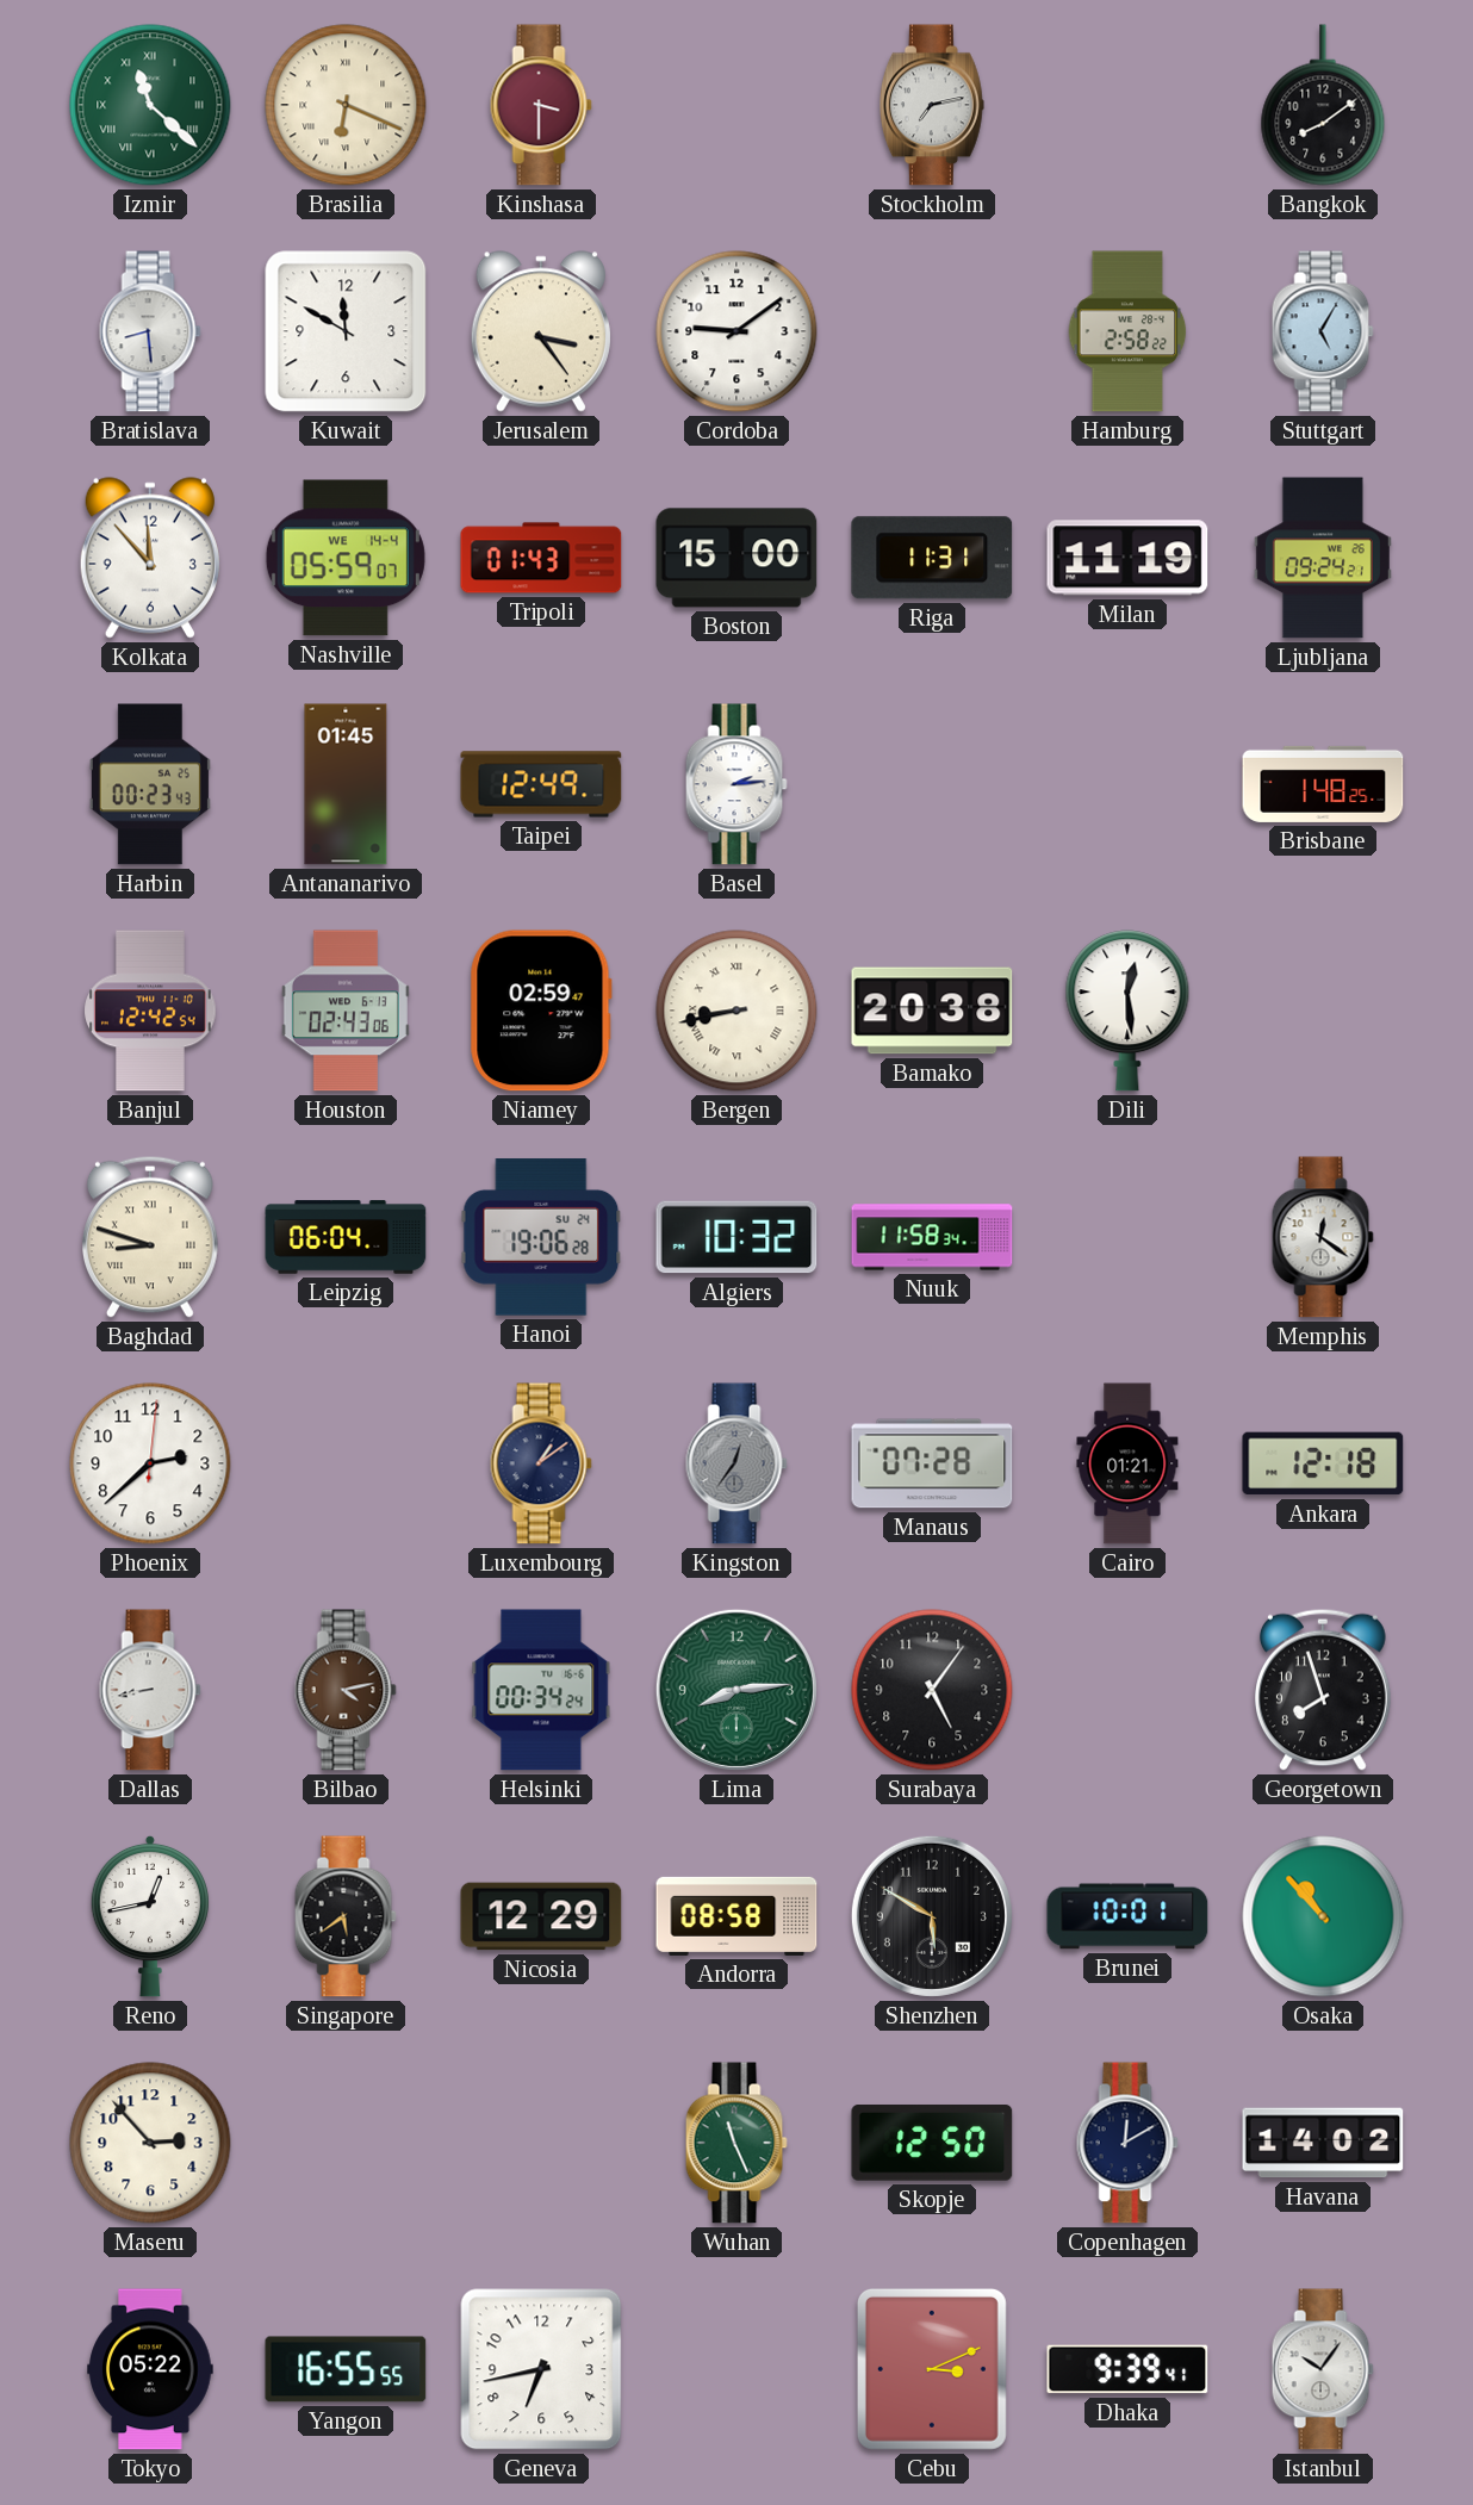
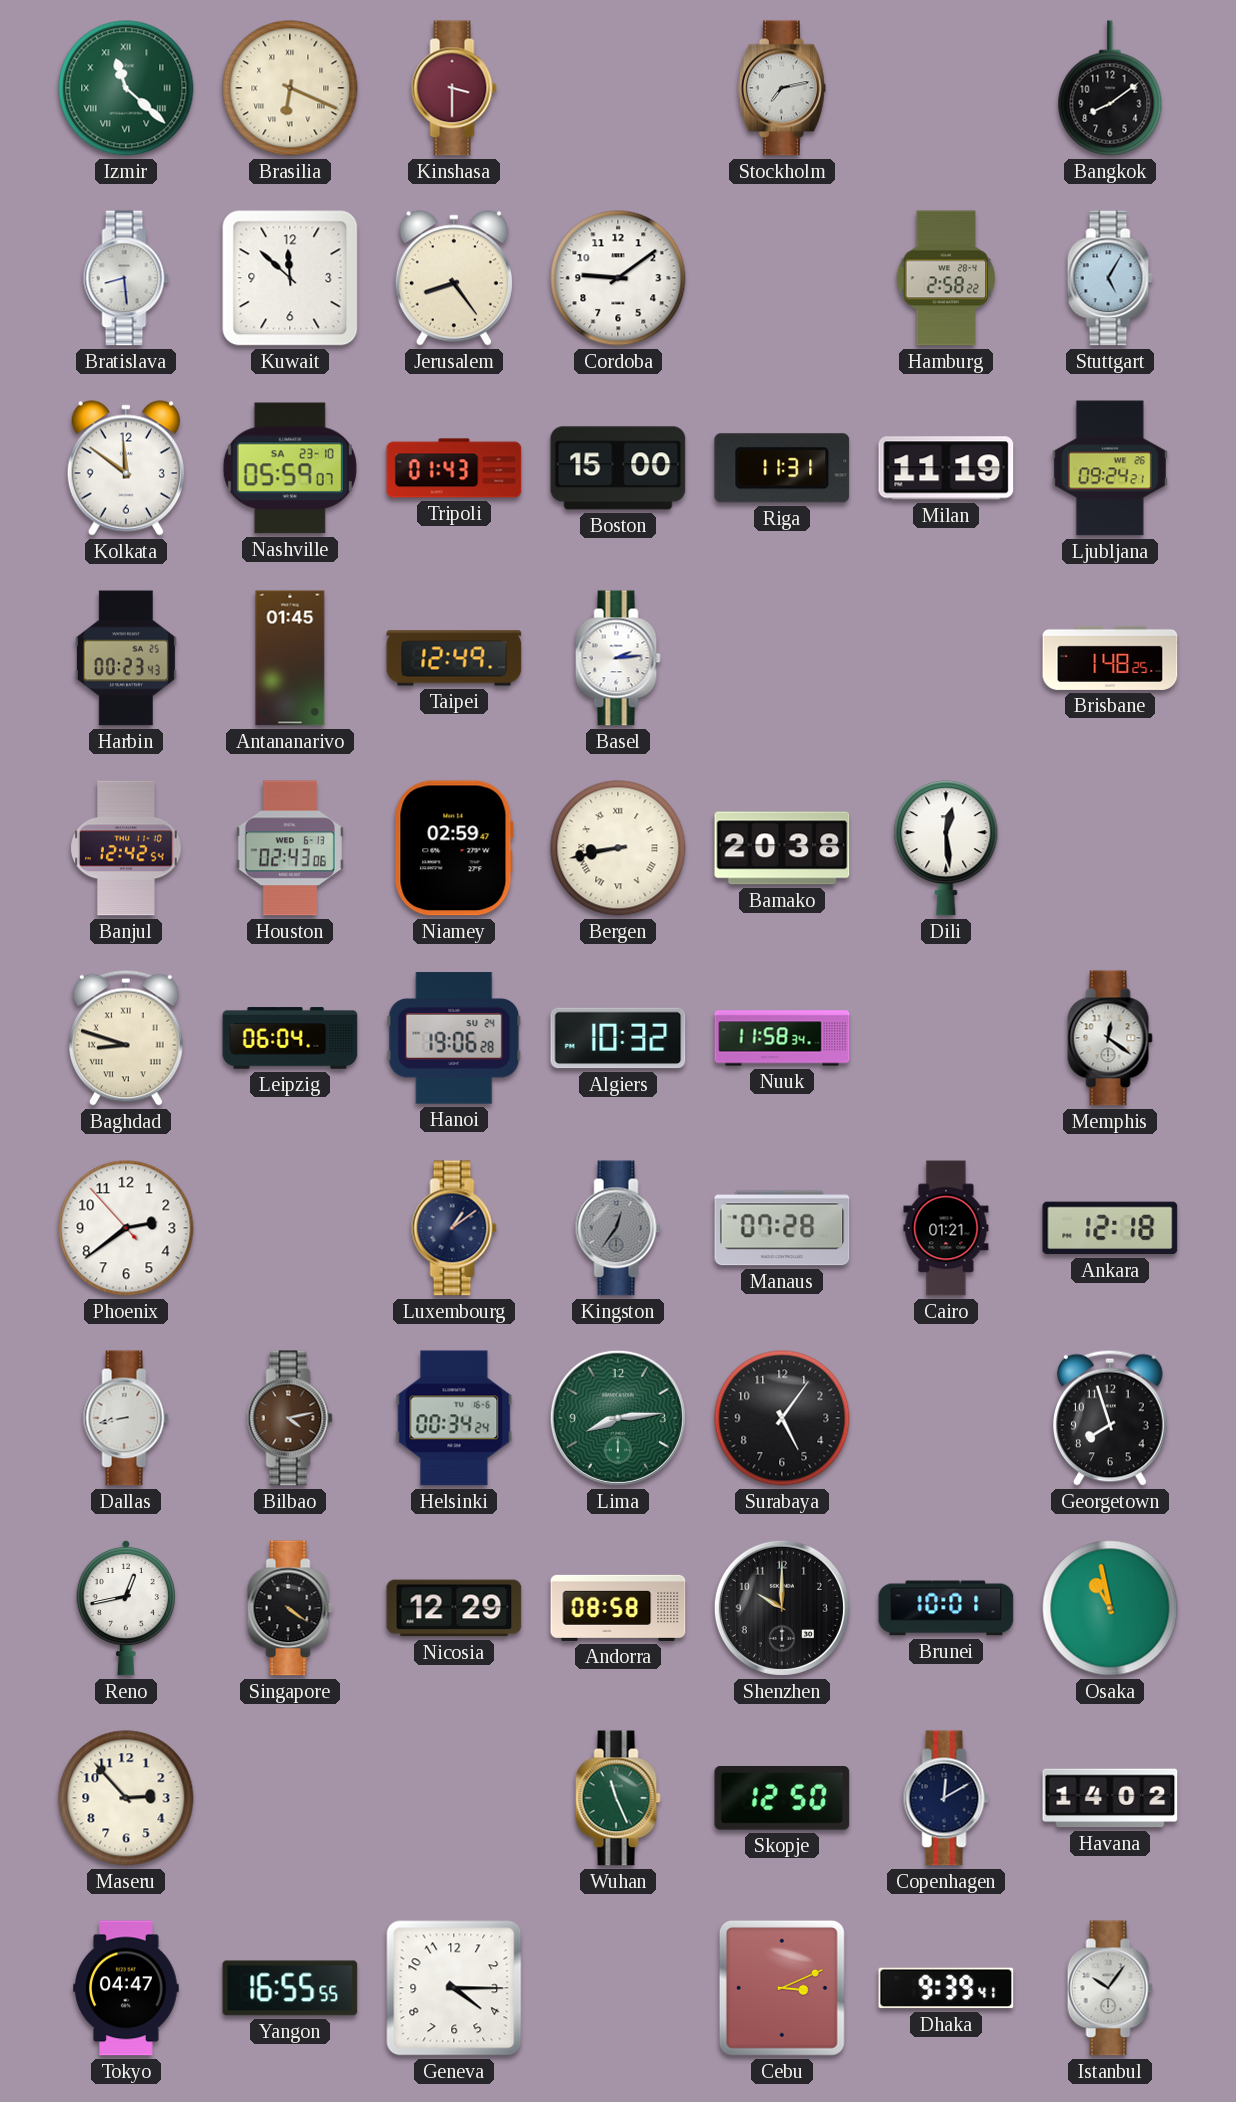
Kuwait: 11:50 -> 11:52
Jerusalem: 3:24 -> 8:24
Kolkata: 11:53 -> 11:51
Nashville date: WE 14-4 -> SA 23-10
Phoenix: 2:38:01 -> 2:38:53
Singapore: 5:39 -> 4:21
Shenzhen: 5:50 -> 10:00
Osaka: 10:53 -> 10:58
Tokyo: 05:22 -> 04:47
Geneva: 6:43 -> 4:15
